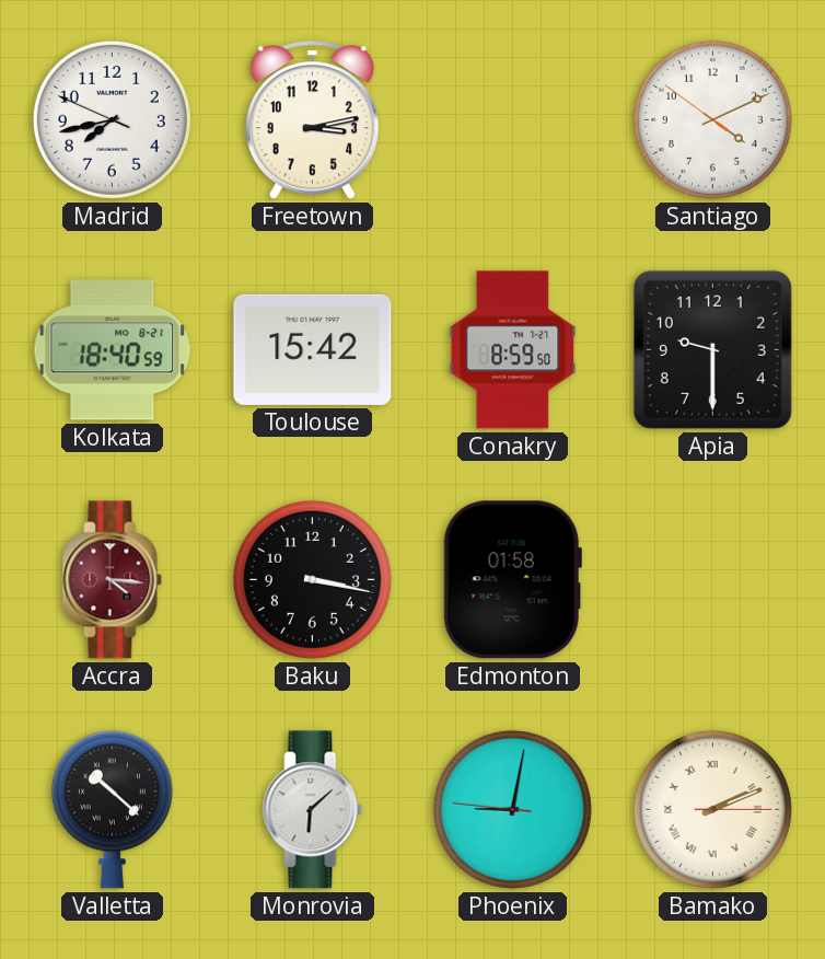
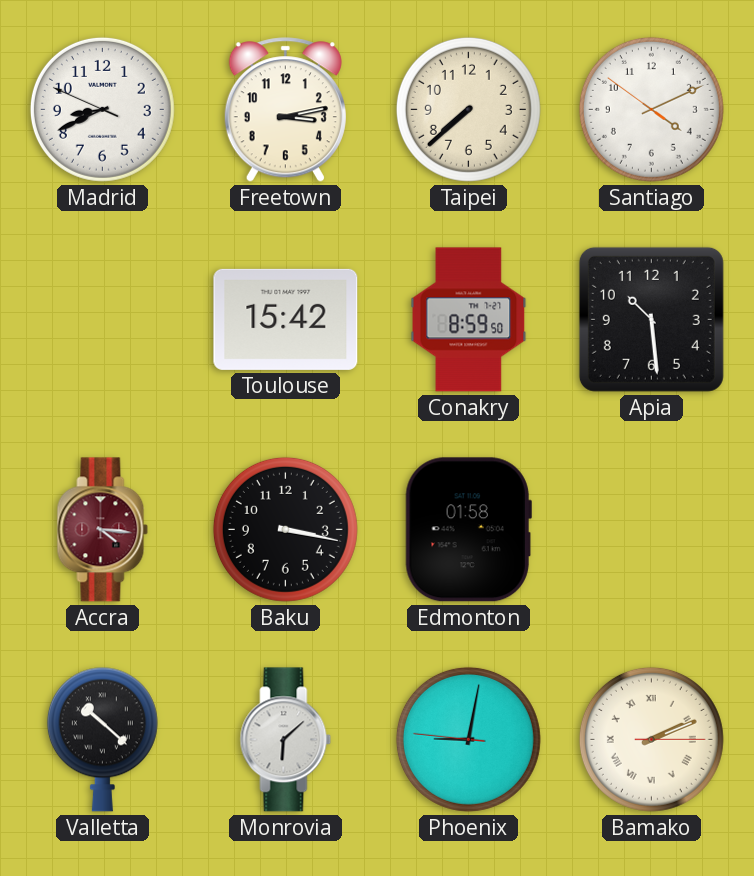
Madrid: 7:42 -> 8:40
Taipei: none -> 7:38
Kolkata: 18:40 -> none
Apia: 9:30 -> 10:29
